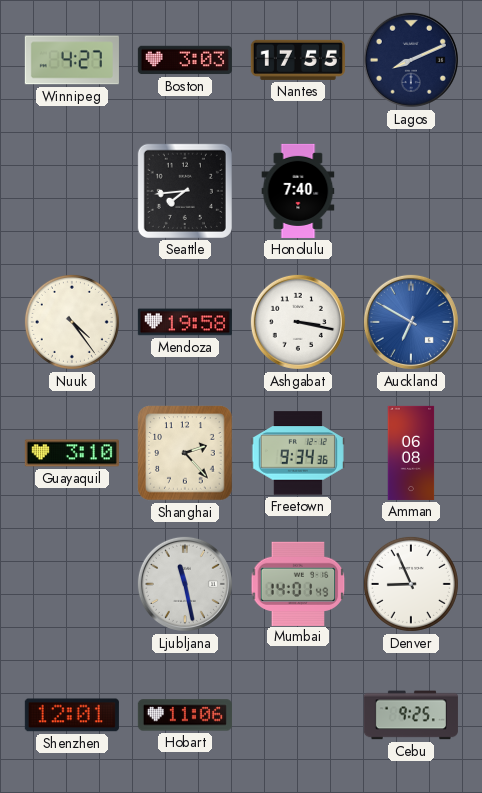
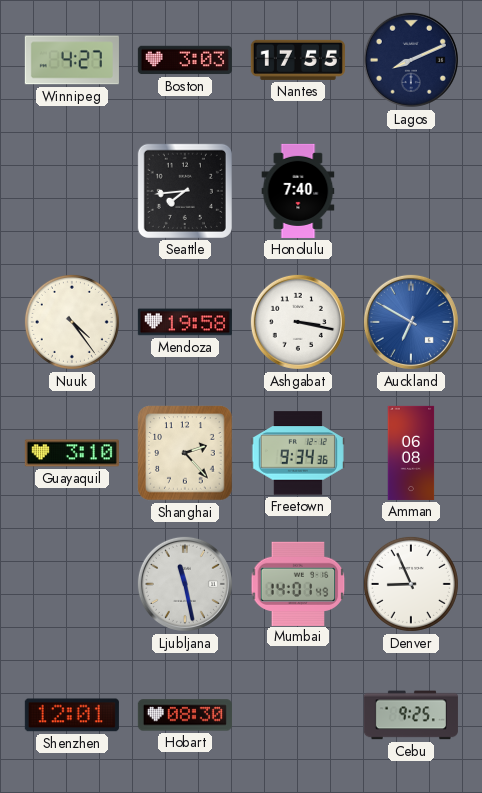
Hobart: 11:06 -> 08:30
